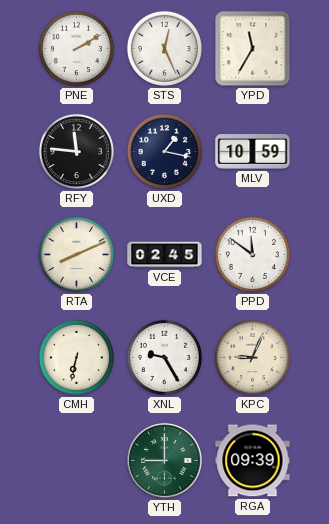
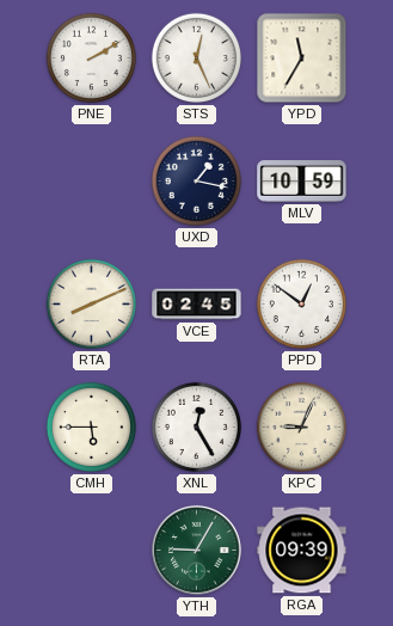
RFY: 11:46 -> none
PPD: 11:51 -> 12:51
CMH: 6:32 -> 5:45
XNL: 9:25 -> 12:25
YTH: 9:00 -> 9:05
